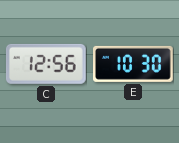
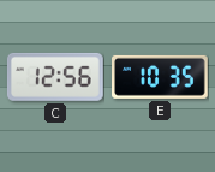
E: 10:30 -> 10:35
